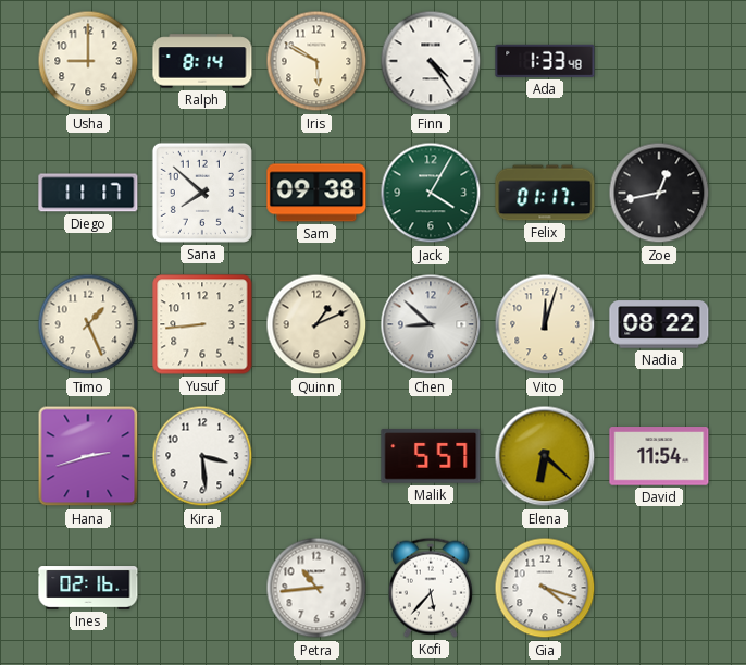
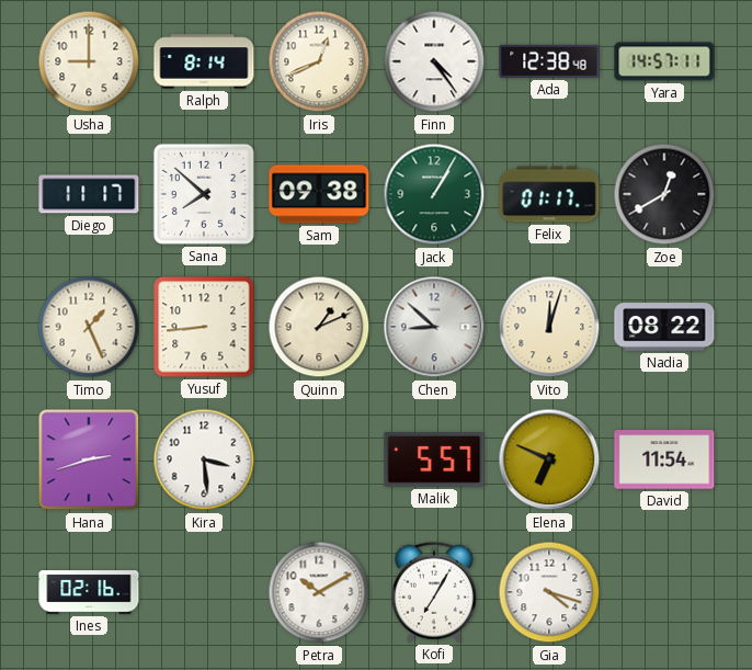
Iris: 5:50 -> 12:41
Ada: 1:33 -> 12:38
Yara: none -> 14:57
Jack: 4:05 -> 1:05
Zoe: 12:43 -> 12:40
Elena: 6:22 -> 6:49
Petra: 10:44 -> 10:10
Kofi: 5:37 -> 7:05
